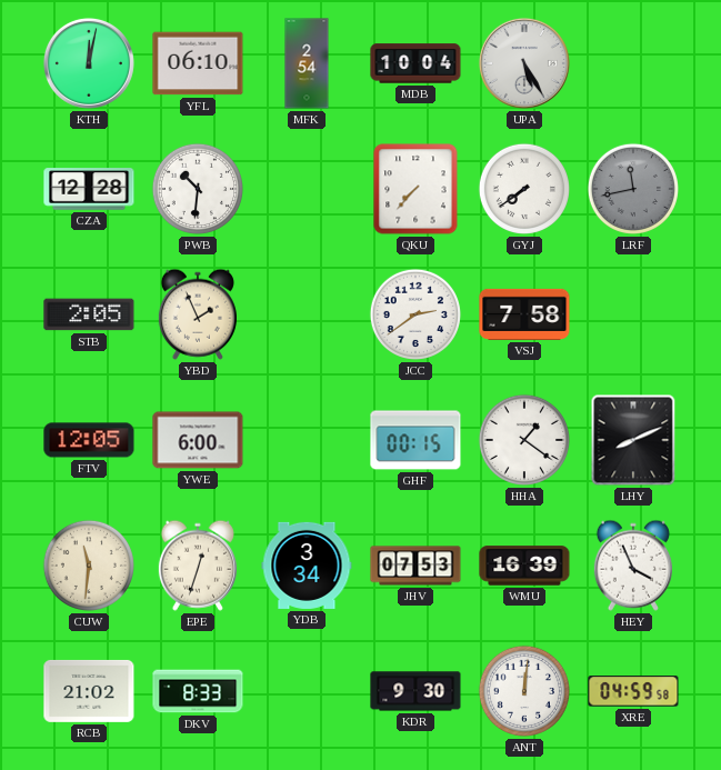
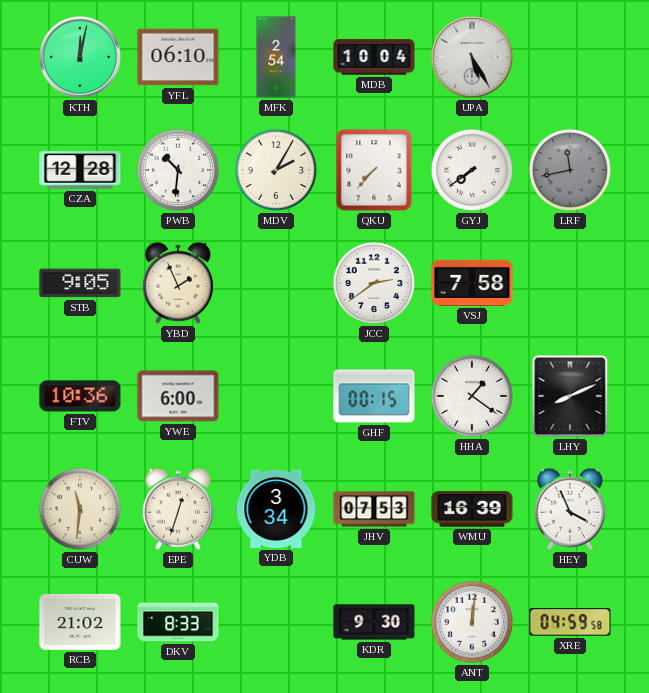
MDV: none -> 2:05
STB: 2:05 -> 9:05
FTV: 12:05 -> 10:36
